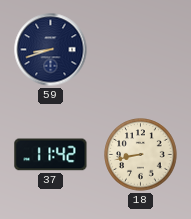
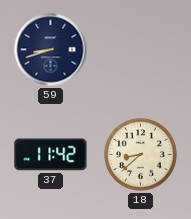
18: 8:43 -> 8:38
